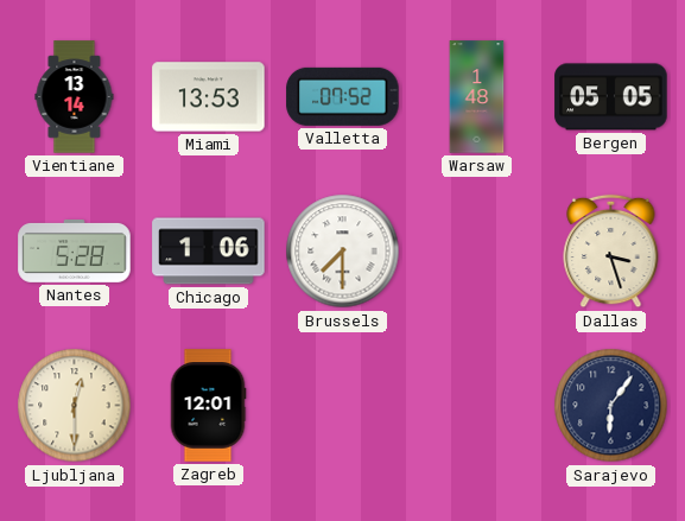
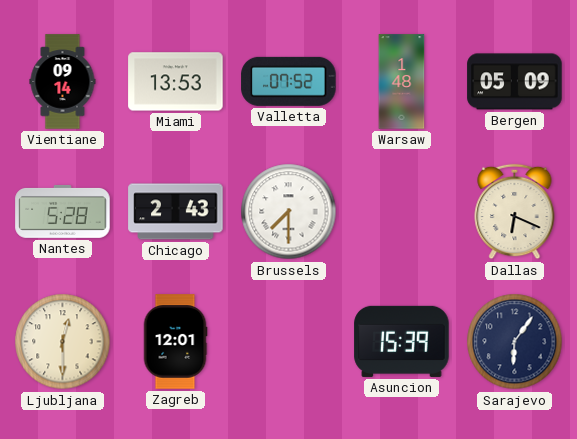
Vientiane: 13:14 -> 09:14
Bergen: 05:05 -> 05:09
Chicago: 1:06 -> 2:43
Dallas: 3:27 -> 6:19
Asuncion: none -> 15:39
